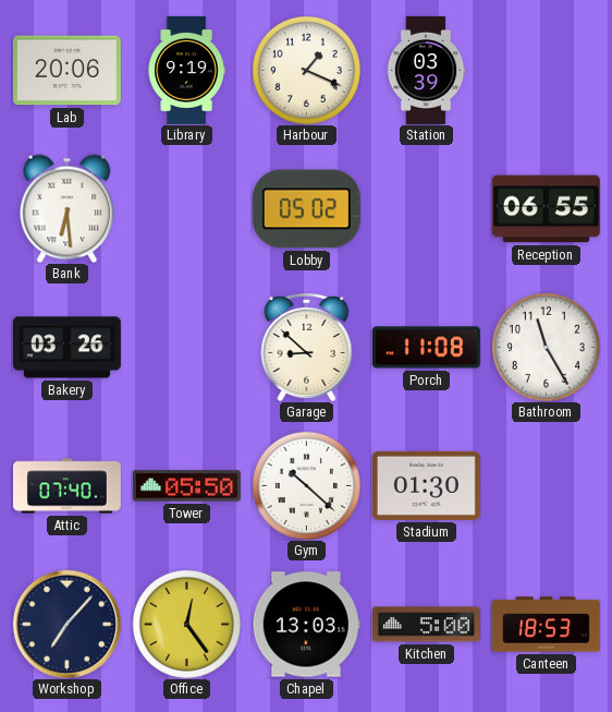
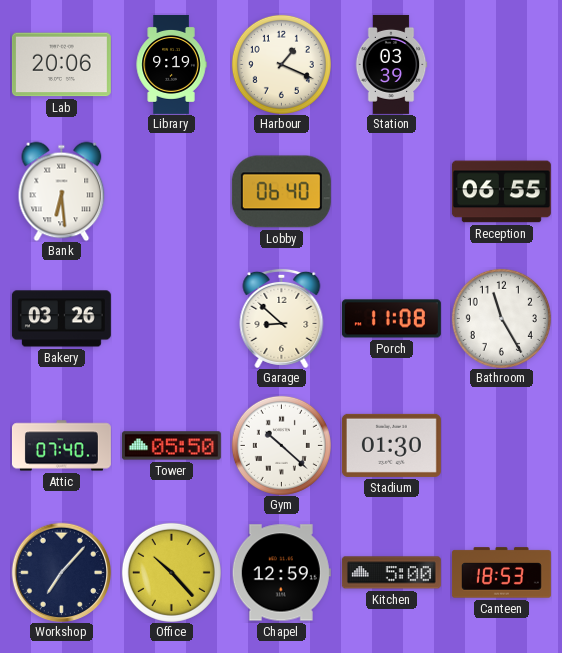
Lobby: 05:02 -> 06:40
Office: 12:24 -> 10:23
Chapel: 13:03 -> 12:59
